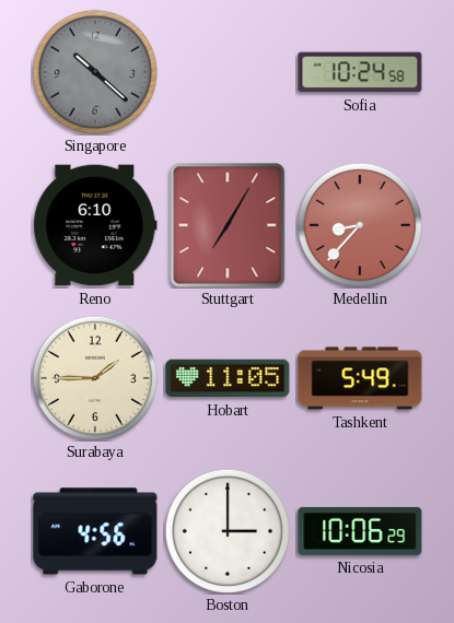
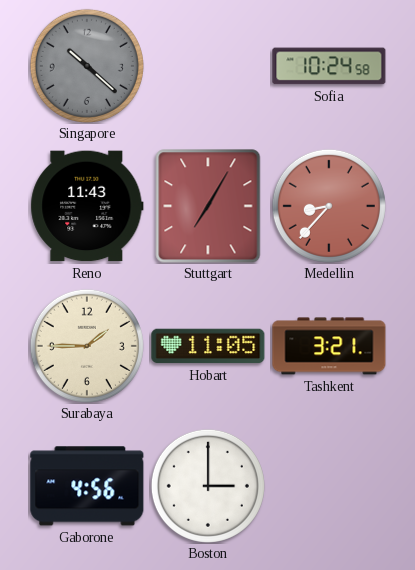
Reno: 6:10 -> 11:43
Tashkent: 5:49 -> 3:21
Nicosia: 10:06 -> none
